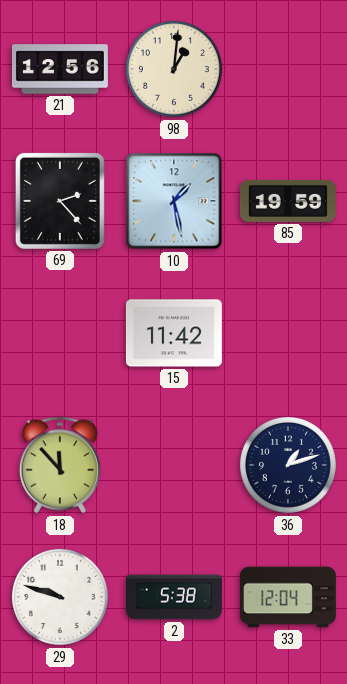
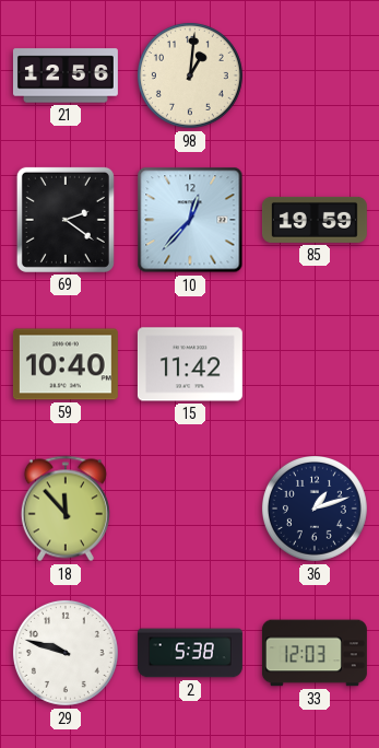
69: 2:23 -> 2:21
10: 1:28 -> 12:37
59: none -> 10:40
33: 12:04 -> 12:03
